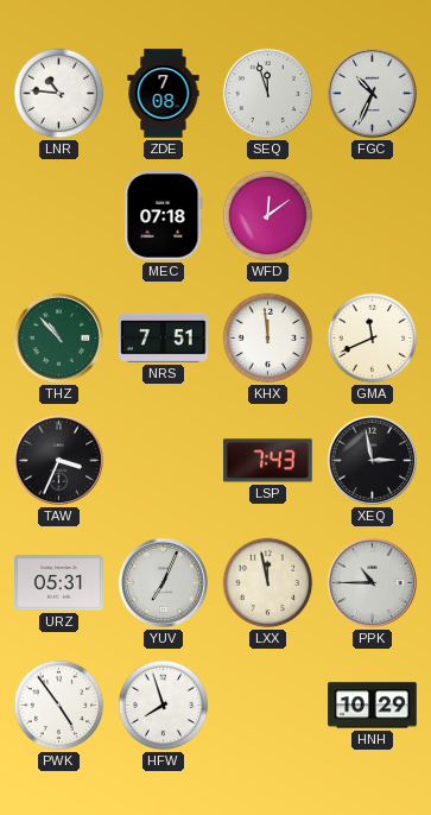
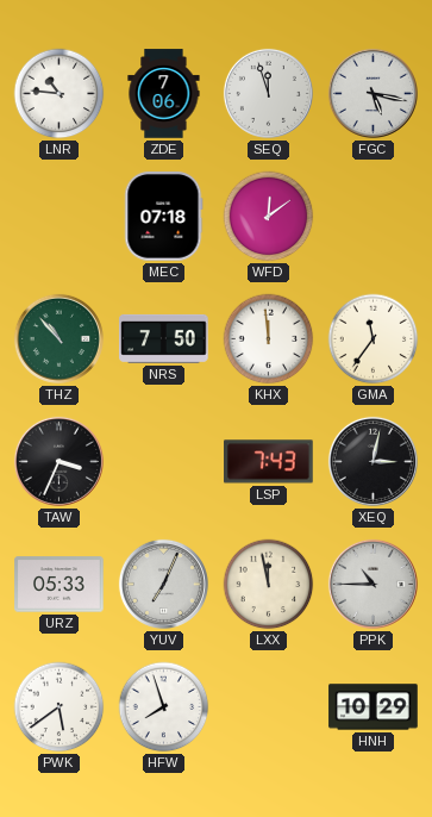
ZDE: 7:08 -> 7:06
FGC: 10:34 -> 5:17
NRS: 7:51 -> 7:50
GMA: 11:41 -> 11:36
XEQ: 2:58 -> 3:02
URZ: 05:31 -> 05:33
PWK: 4:54 -> 5:39
